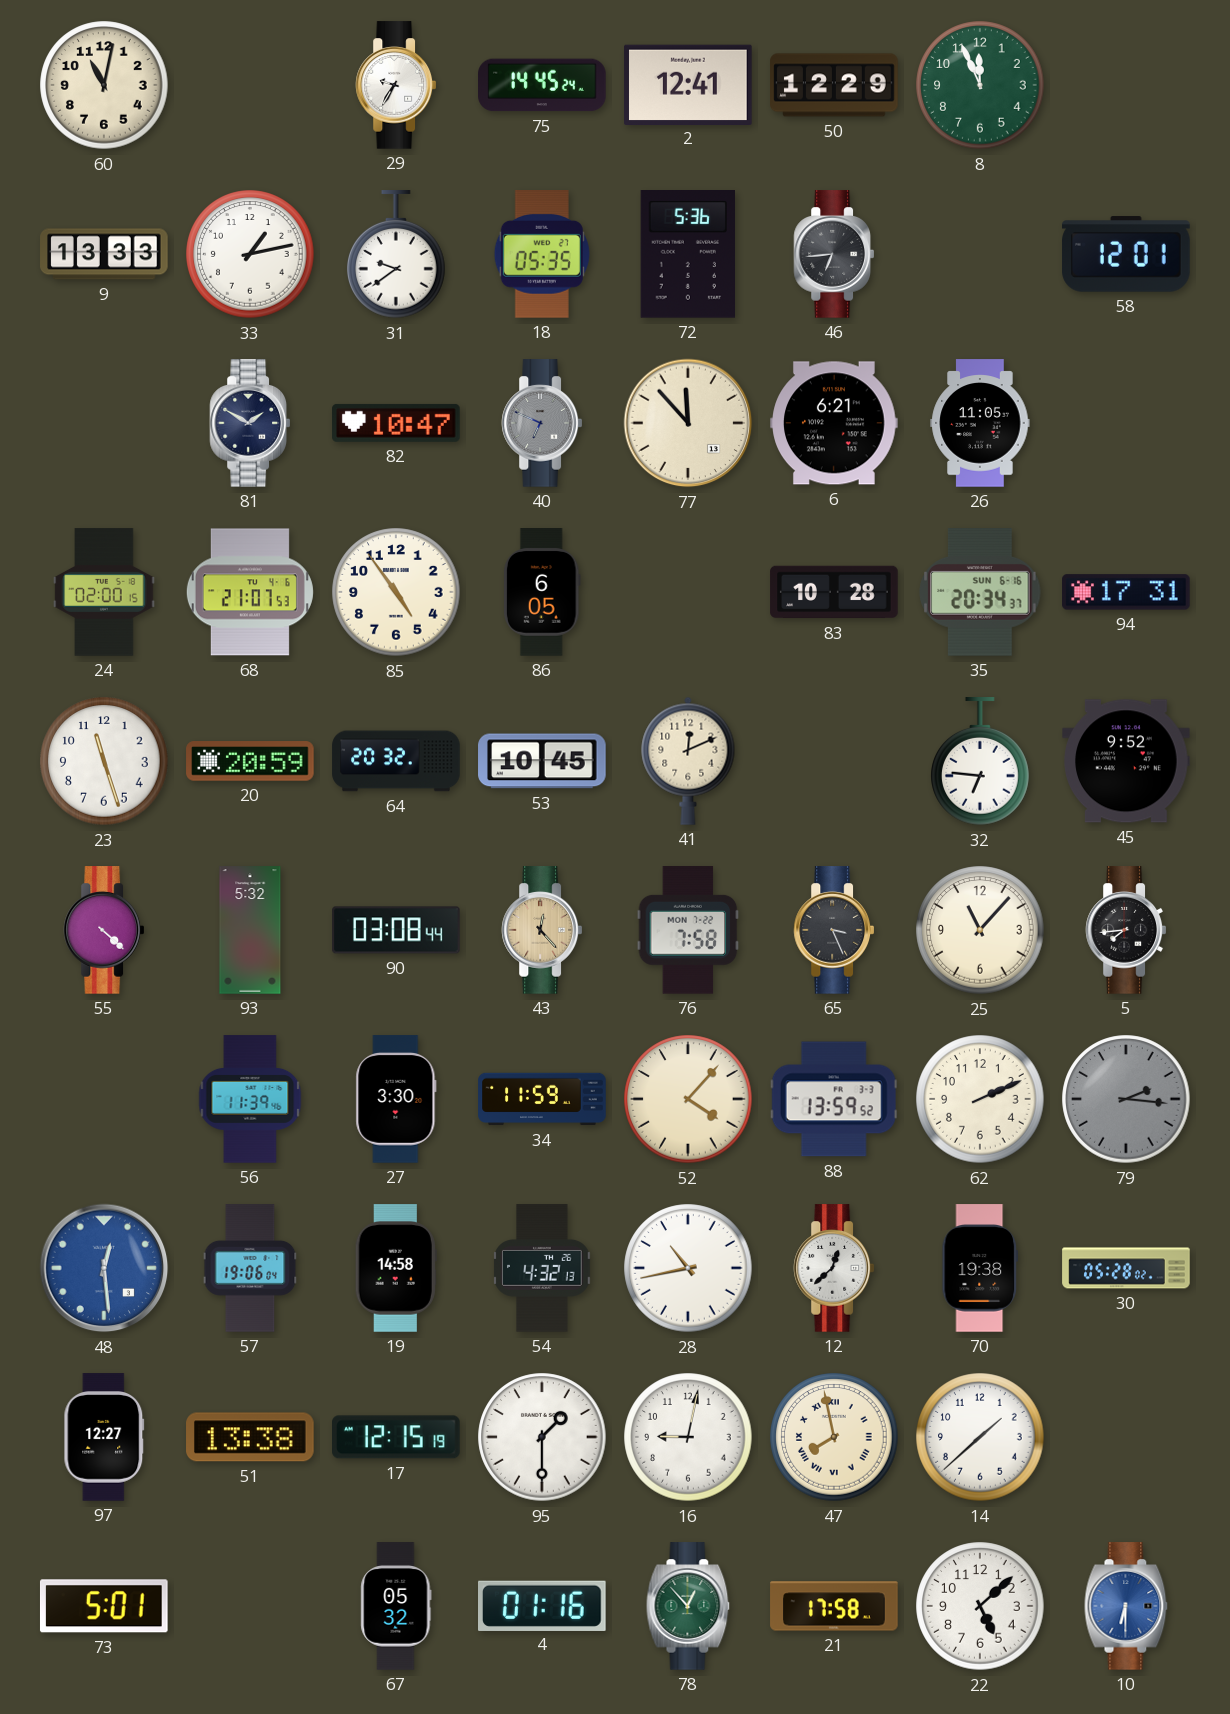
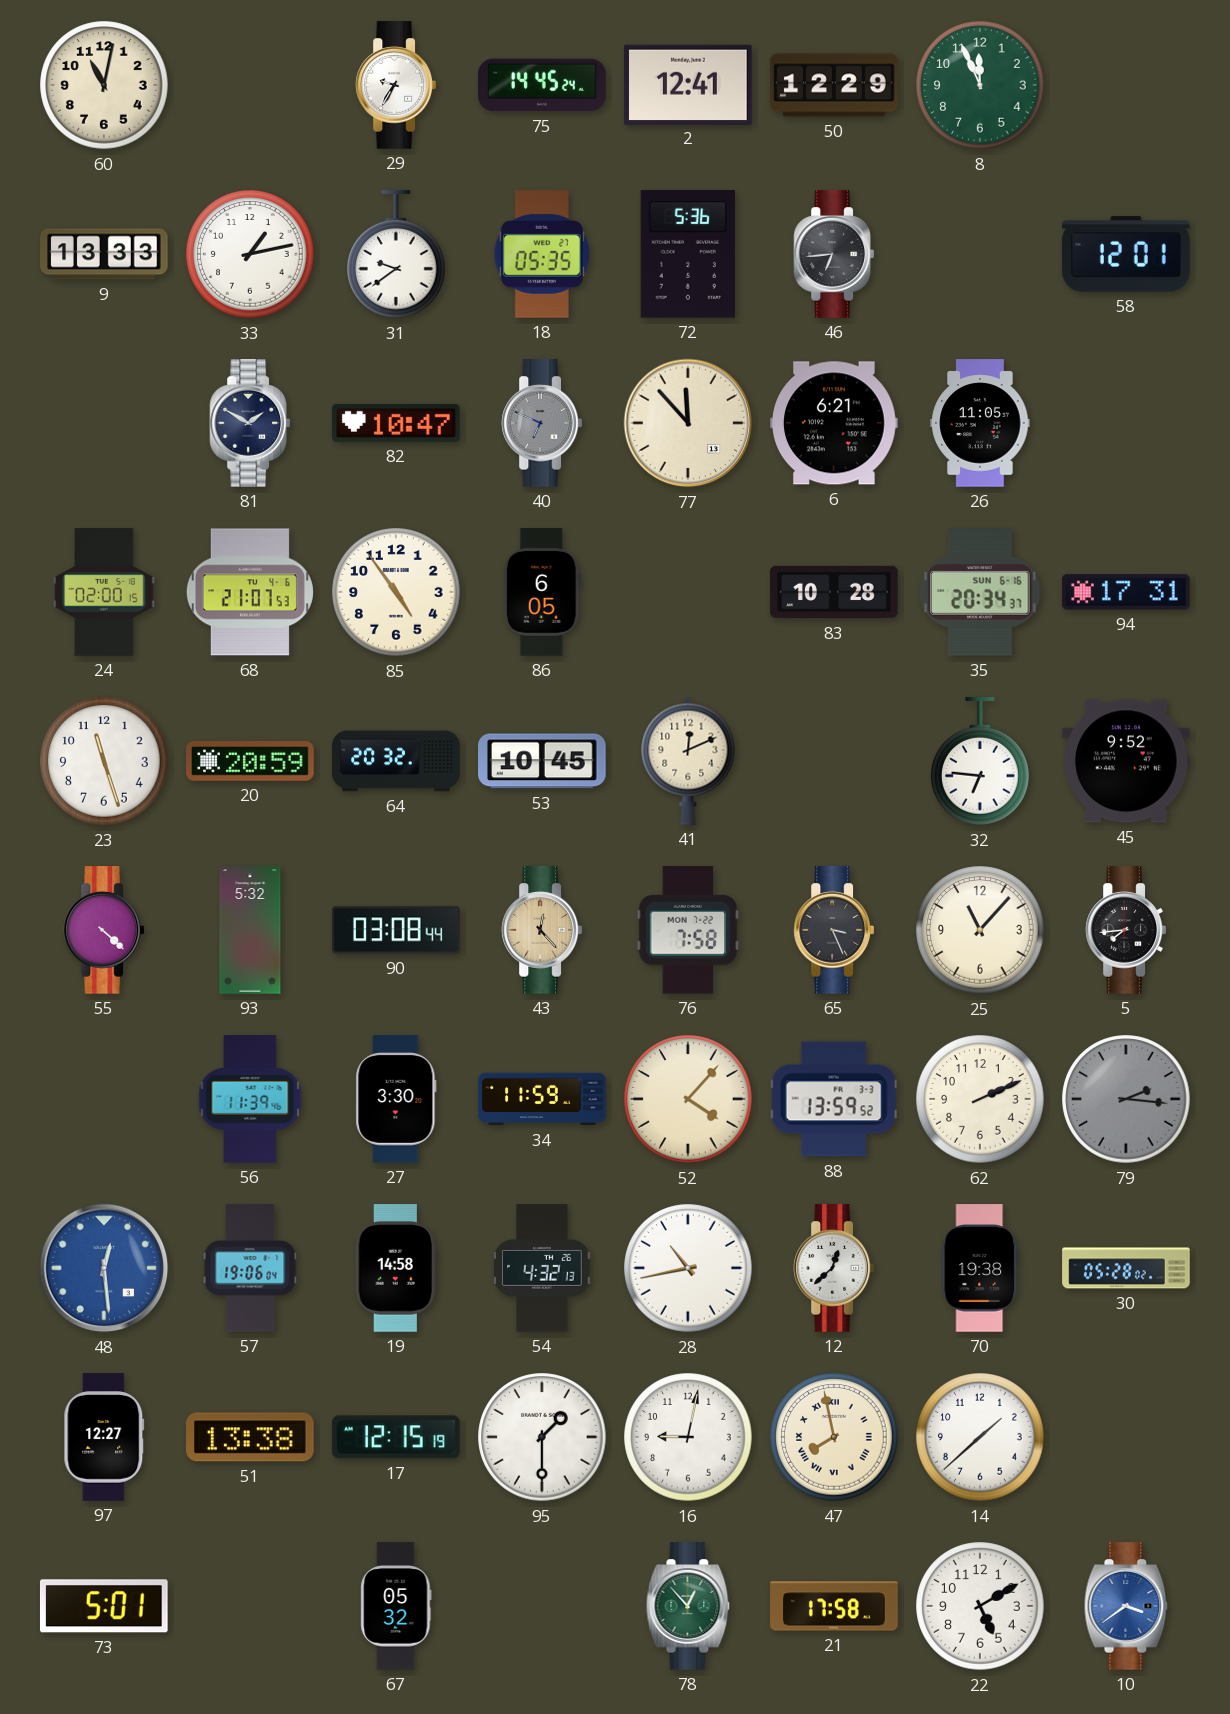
4: 01:16 -> none
22: 5:08 -> 5:10
10: 6:30 -> 3:39
